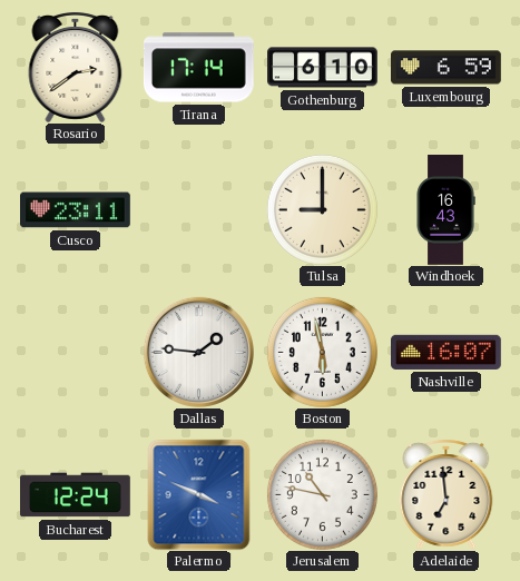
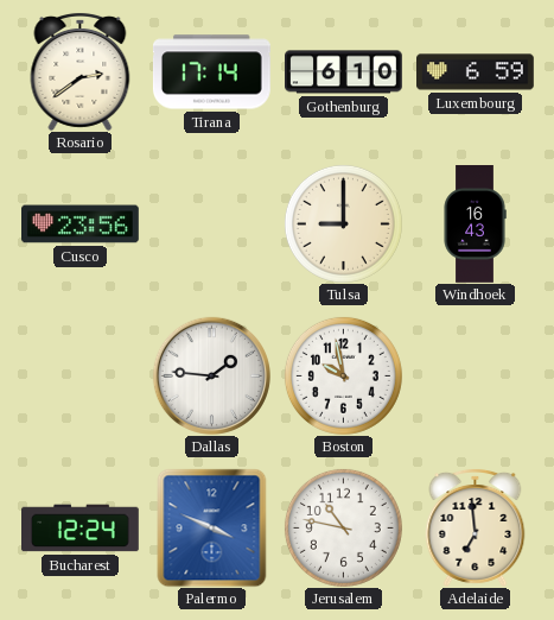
Cusco: 23:11 -> 23:56
Boston: 5:58 -> 9:58
Nashville: 16:07 -> none
